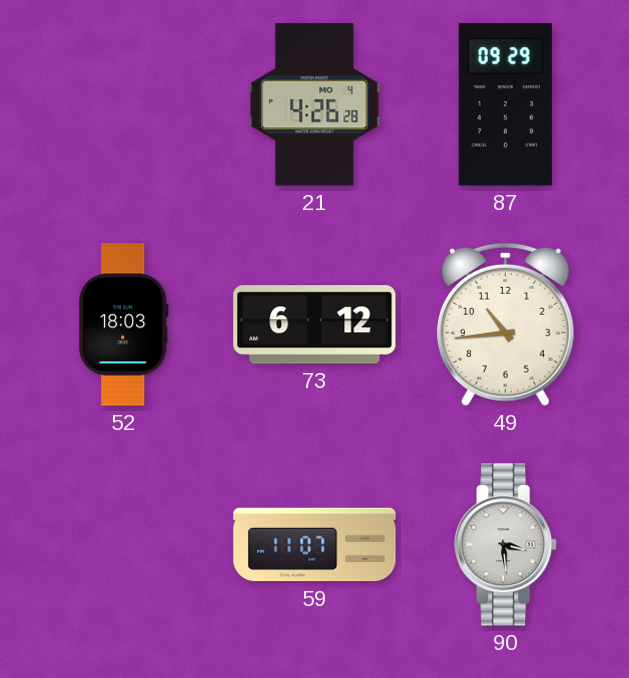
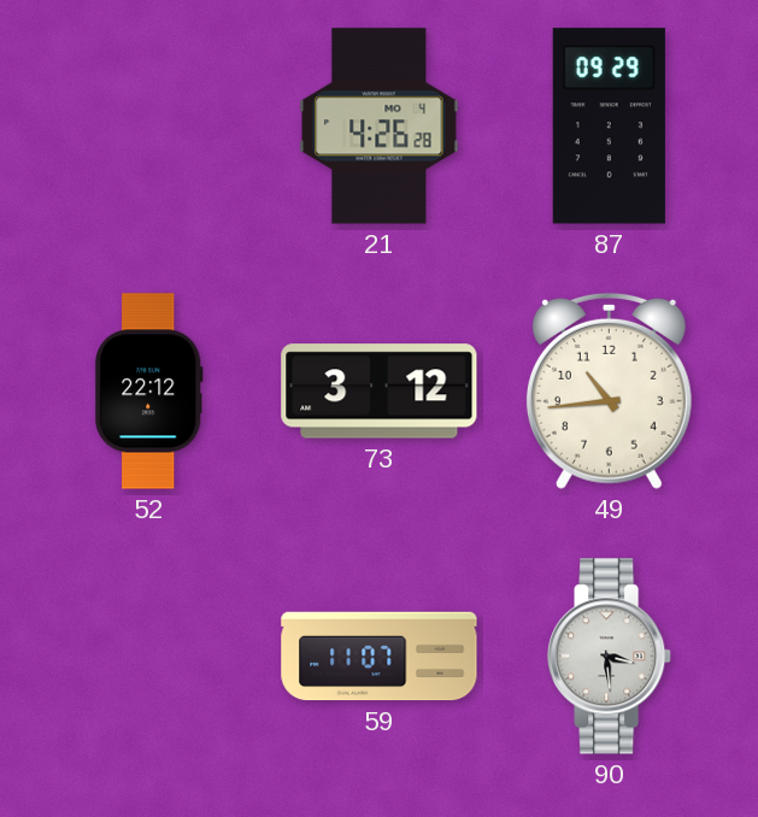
52: 18:03 -> 22:12
73: 6:12 -> 3:12
